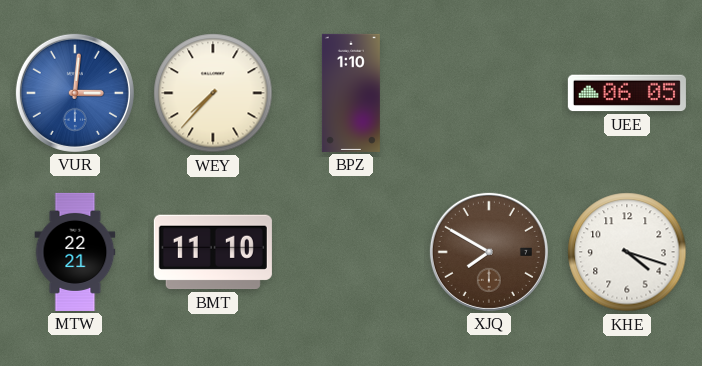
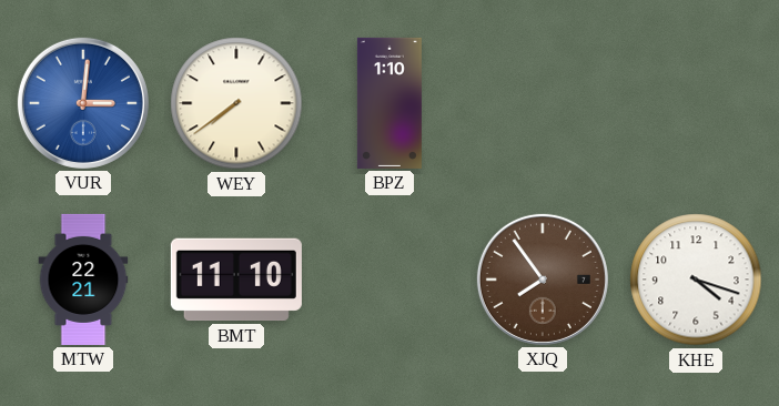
WEY: 7:37 -> 7:39
UEE: 06:05 -> none
XJQ: 7:50 -> 7:54
